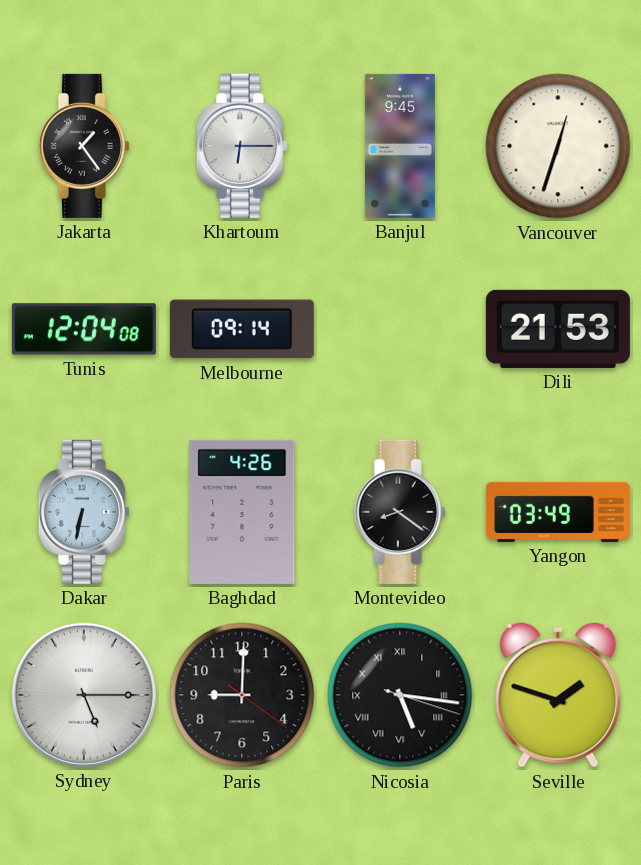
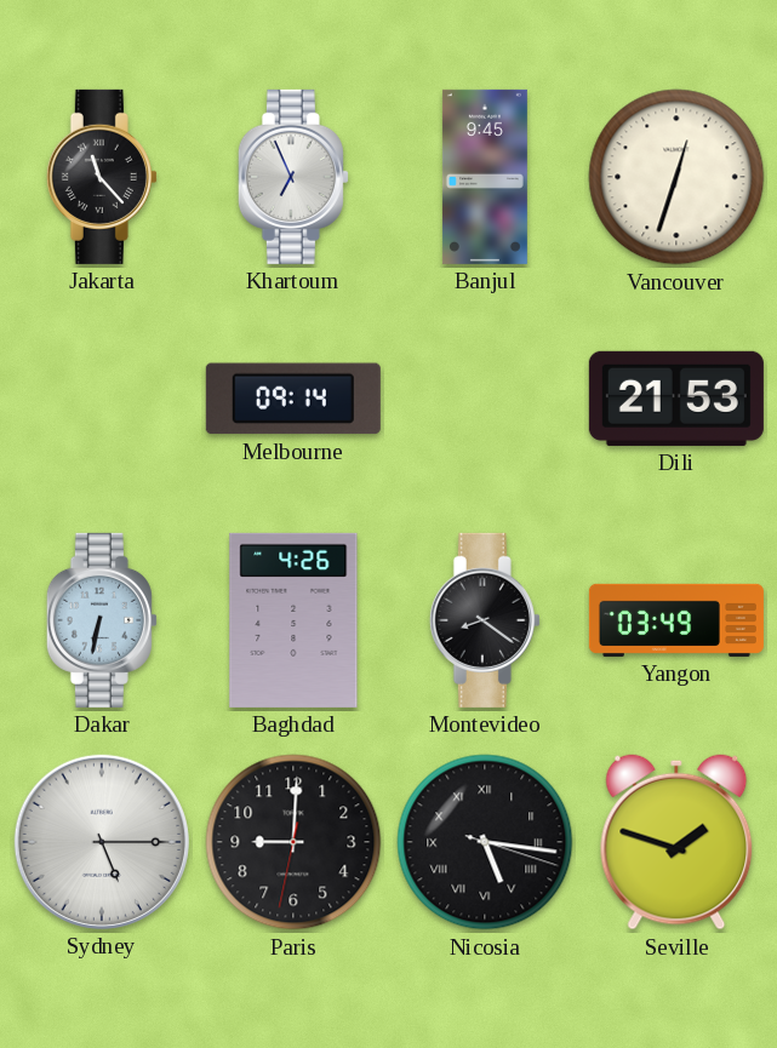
Jakarta: 1:24 -> 11:23
Khartoum: 6:15 -> 6:56
Tunis: 12:04 -> none
Paris: 9:00:21 -> 9:00:32
